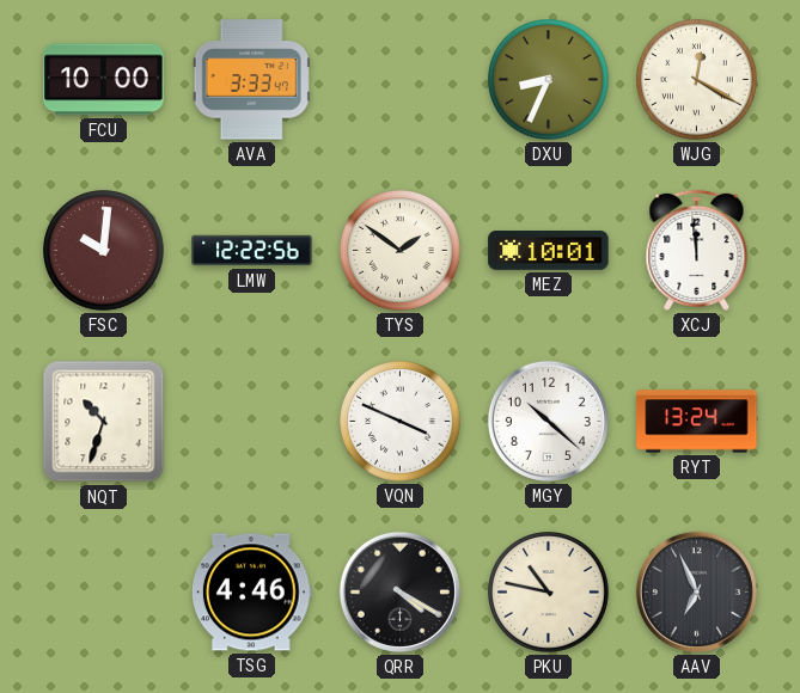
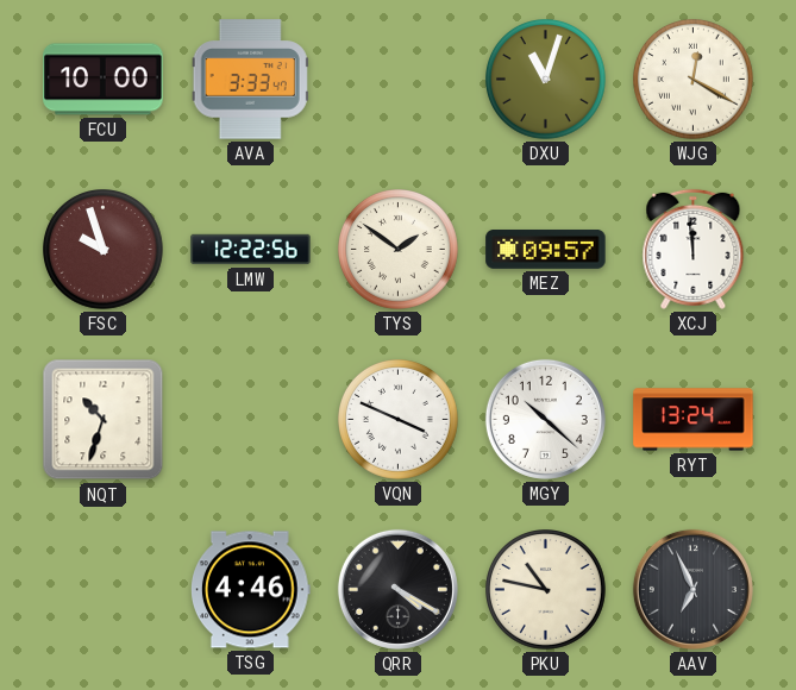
DXU: 8:34 -> 11:03
FSC: 10:01 -> 9:57
MEZ: 10:01 -> 09:57
